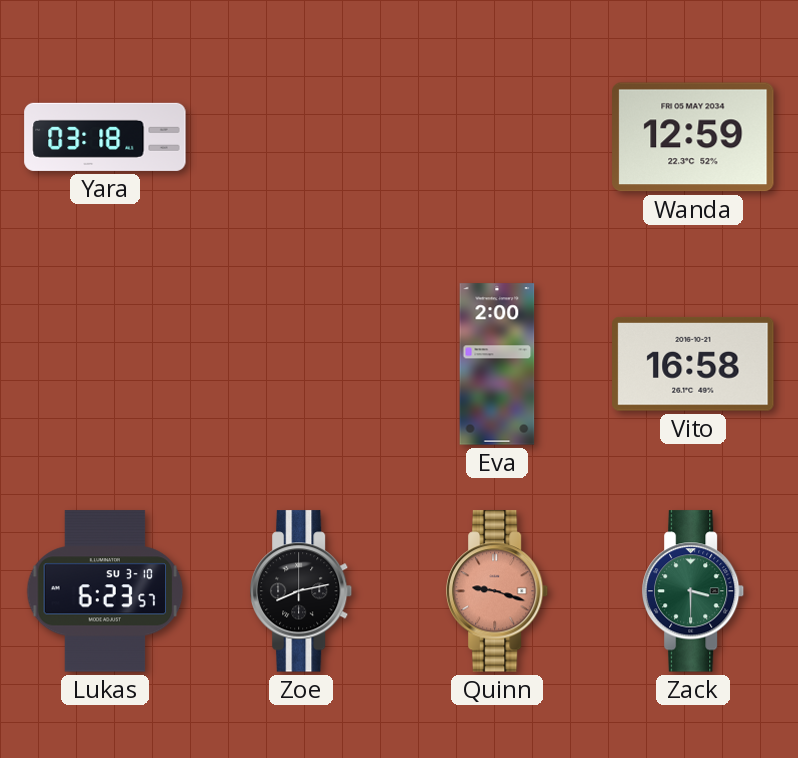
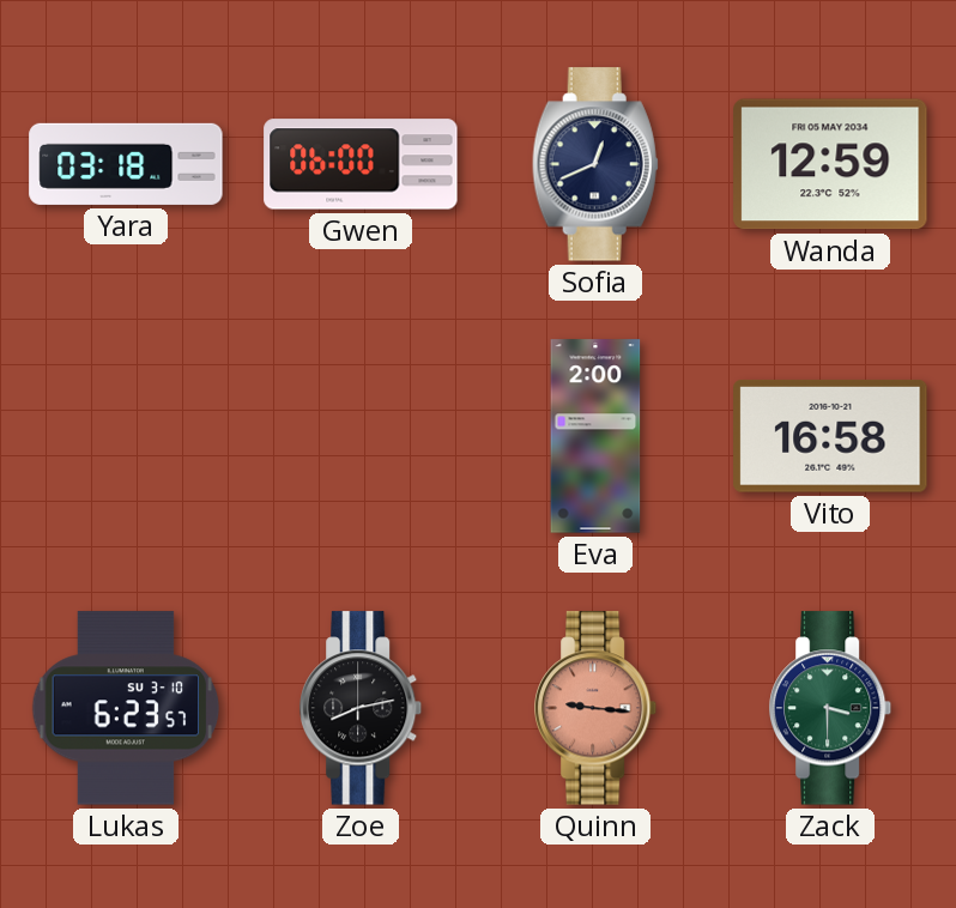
Gwen: none -> 06:00
Sofia: none -> 12:41
Quinn: 9:18 -> 9:16
